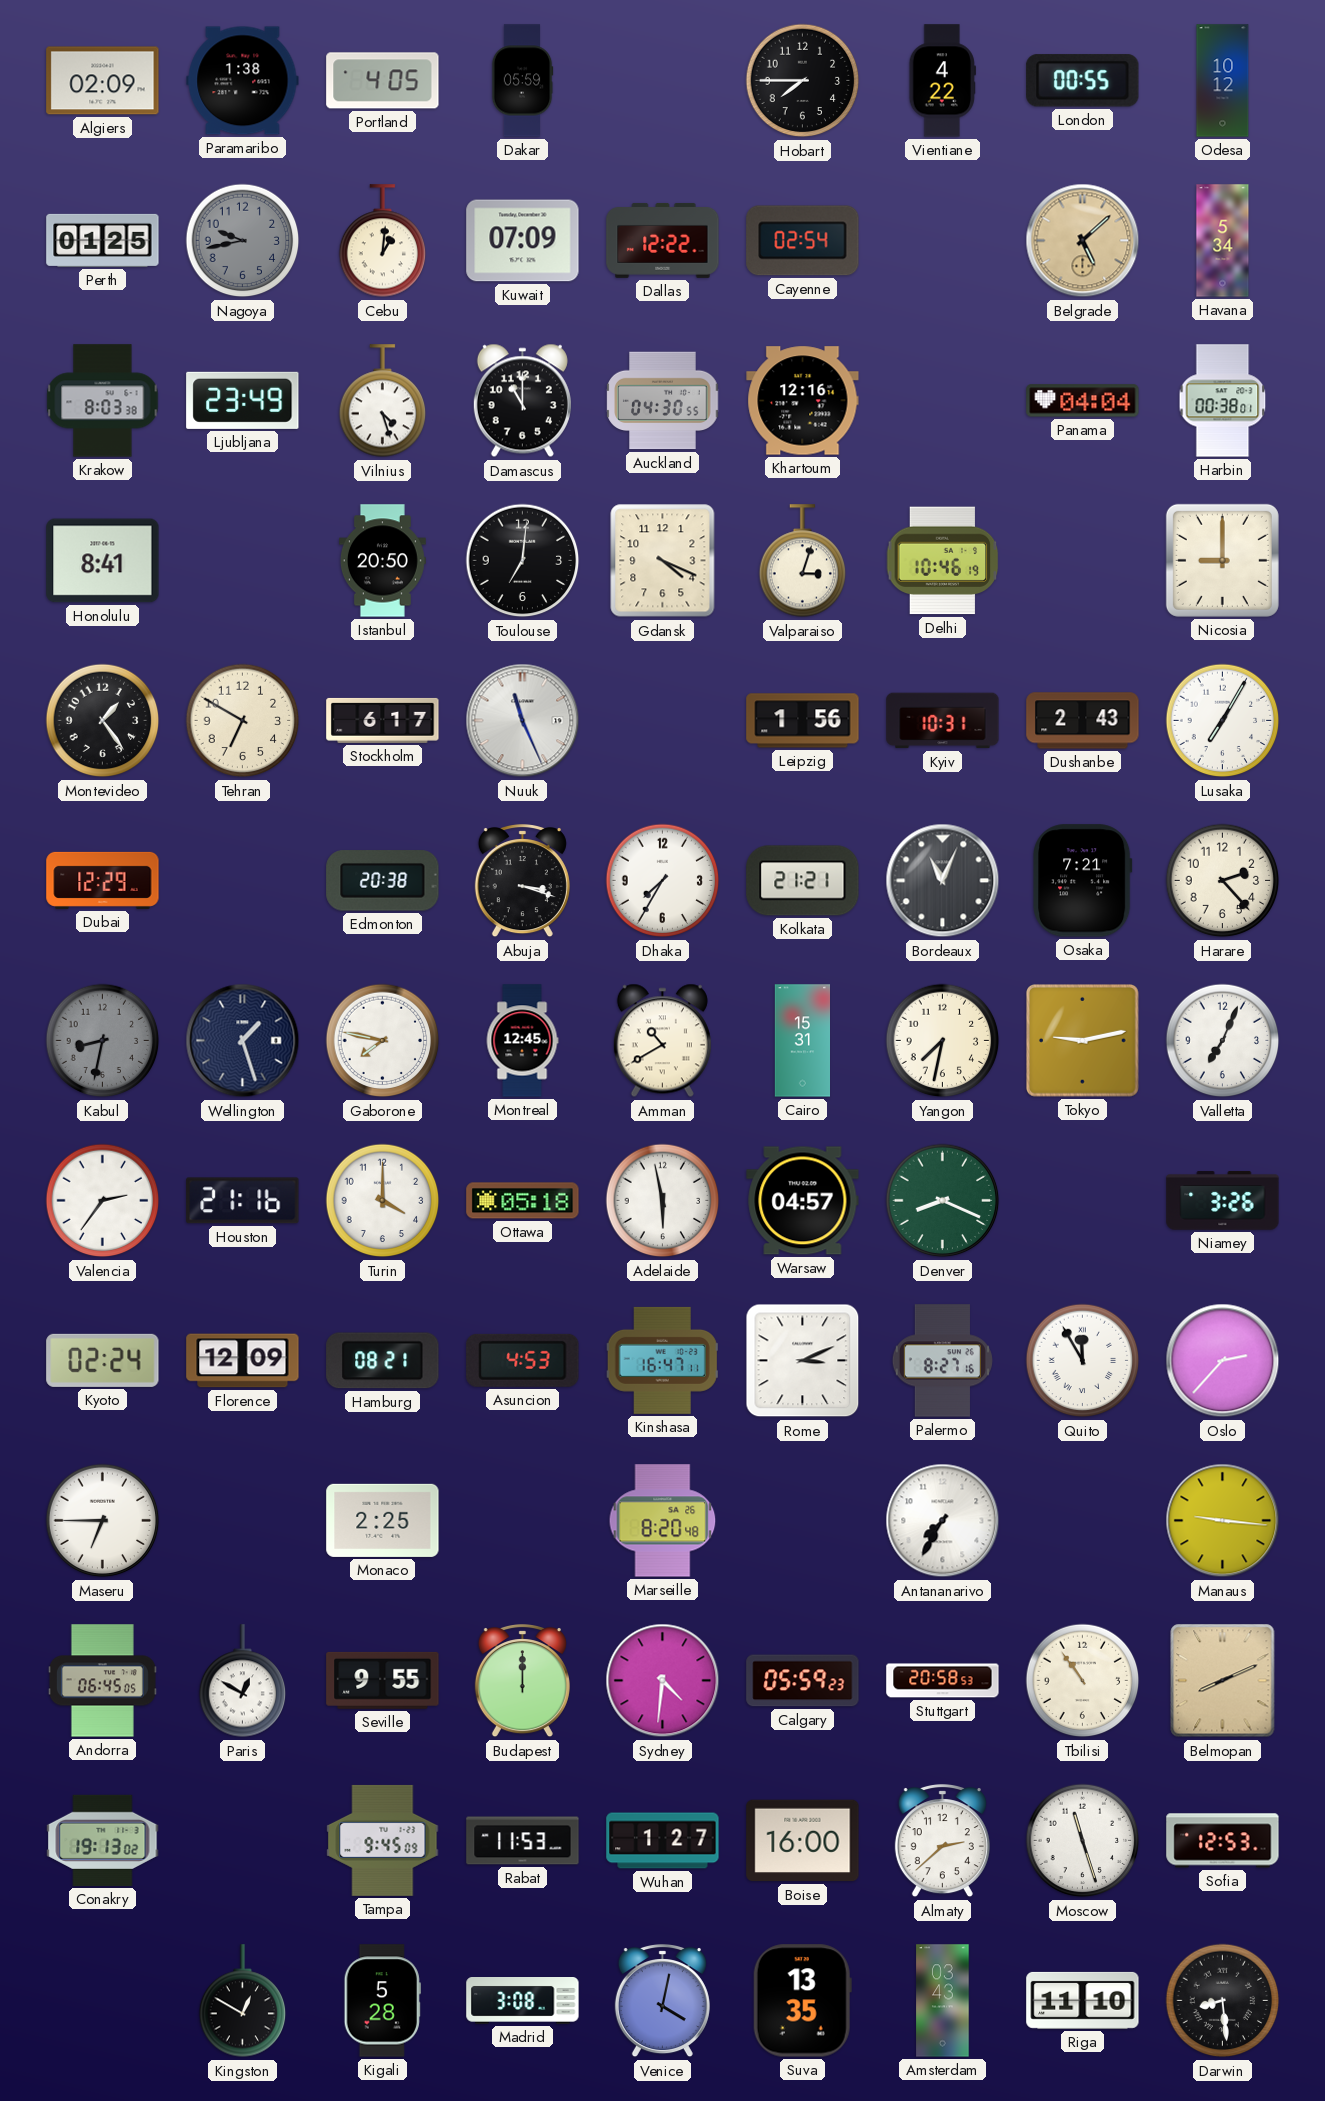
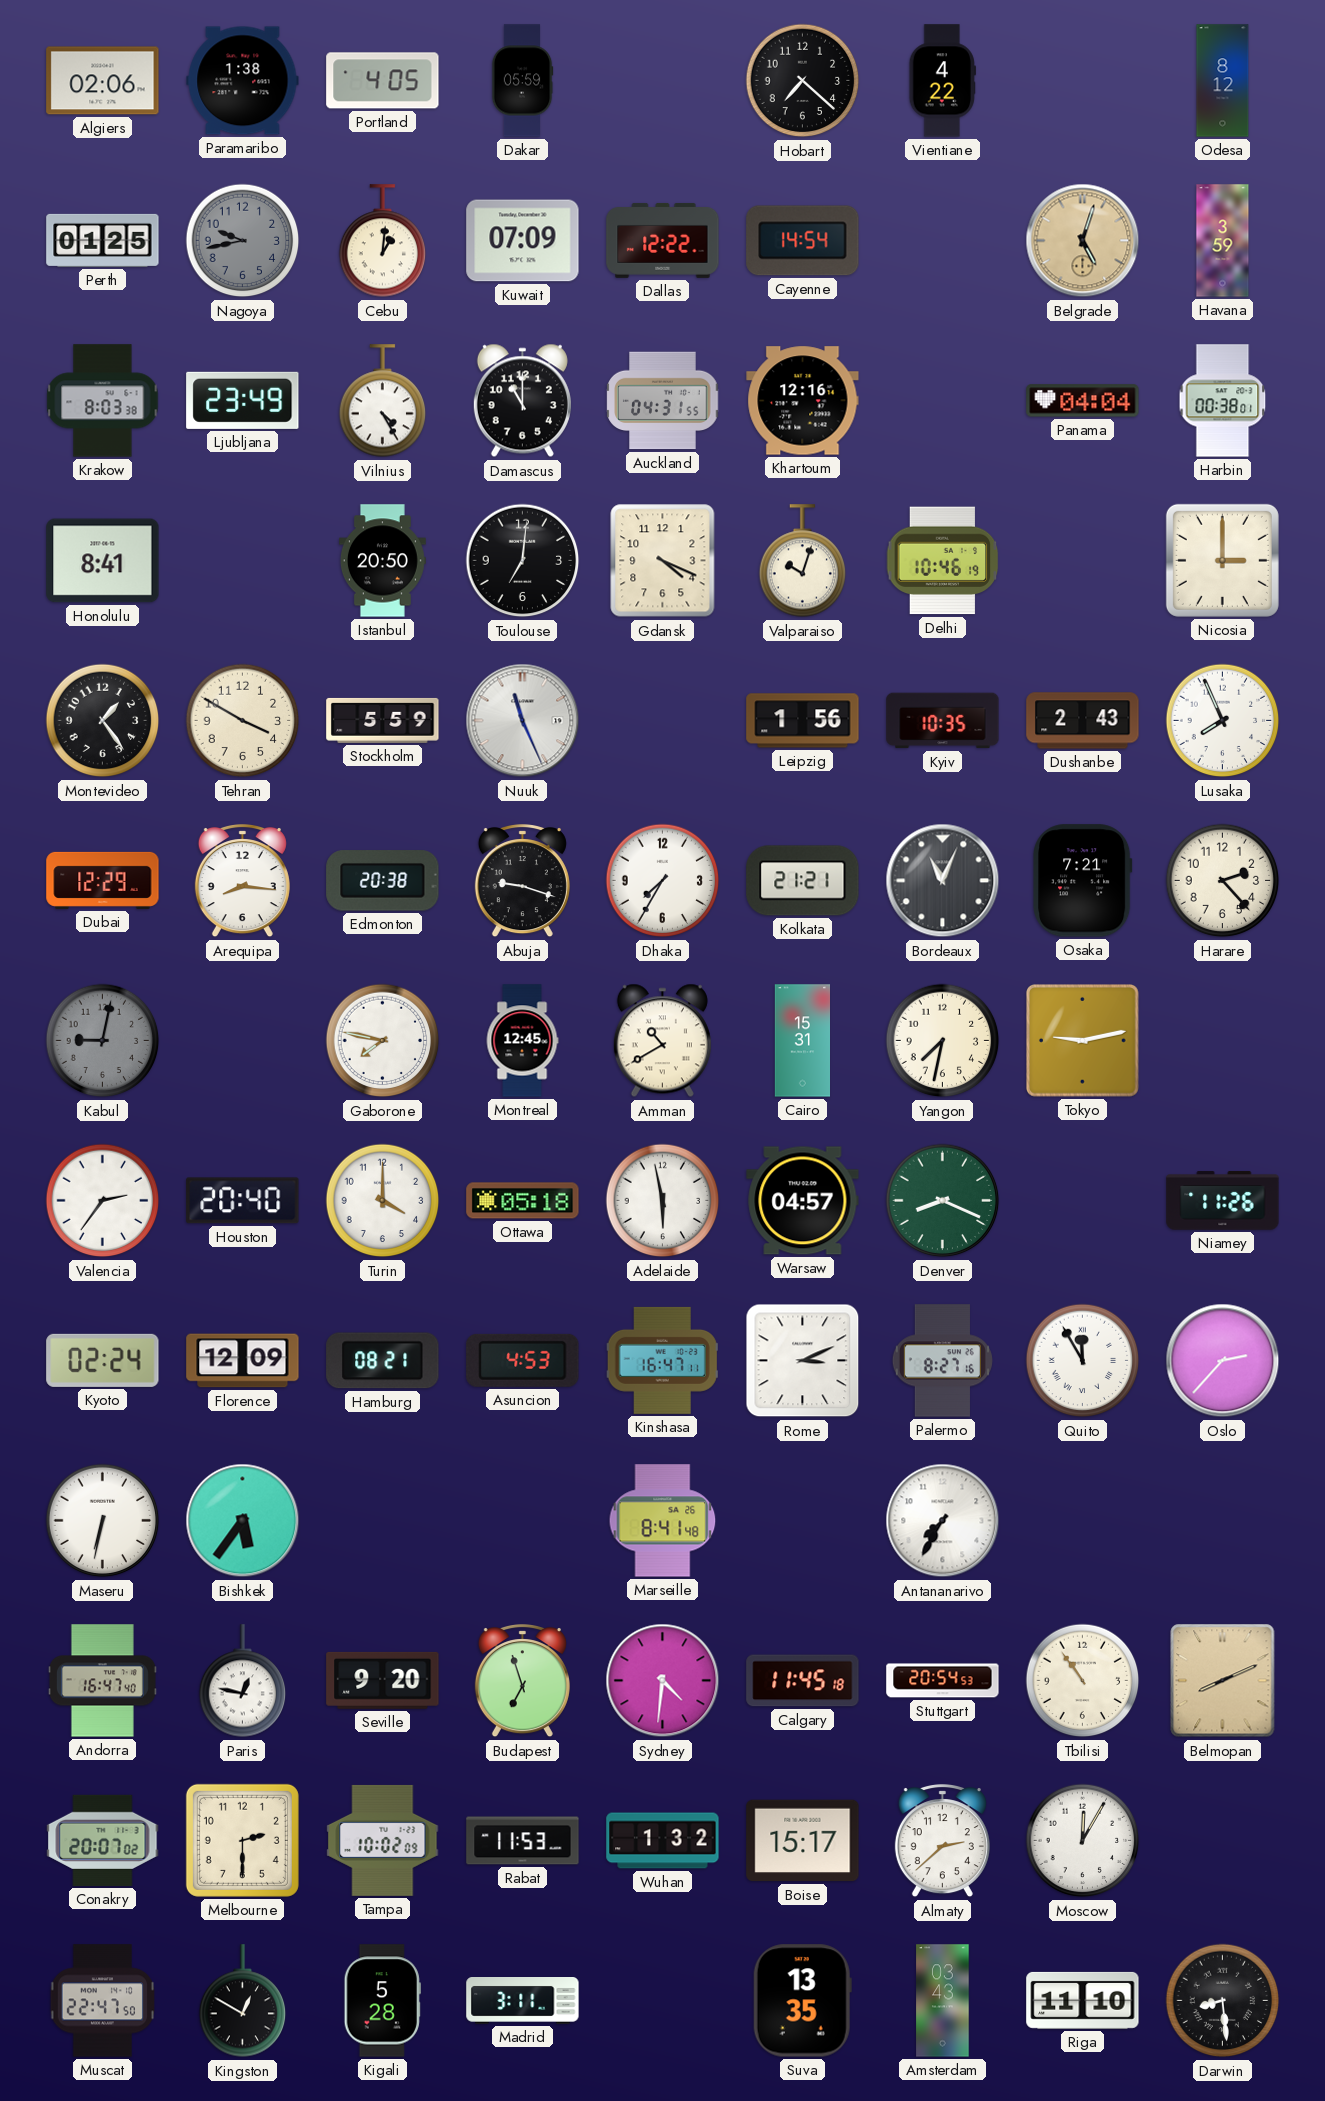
Algiers: 02:09 -> 02:06
Hobart: 7:45 -> 7:22
London: 00:55 -> none
Odesa: 10:12 -> 8:12
Cayenne: 02:54 -> 14:54
Belgrade: 5:08 -> 5:03
Havana: 5:34 -> 3:59
Vilnius: 4:27 -> 4:25
Auckland: 04:30 -> 04:31
Valparaiso: 3:03 -> 10:03
Nicosia: 9:00 -> 3:00
Tehran: 6:50 -> 3:50
Stockholm: 6:17 -> 5:59
Kyiv: 10:31 -> 10:35
Lusaka: 7:05 -> 7:56
Arequipa: none -> 8:16
Abuja: 3:18 -> 9:18
Kabul: 8:32 -> 9:02
Wellington: 1:27 -> none
Valletta: 7:04 -> none
Houston: 21:16 -> 20:40
Niamey: 3:26 -> 11:26
Maseru: 6:45 -> 6:32
Bishkek: none -> 5:36
Monaco: 2:25 -> none
Marseille: 8:20 -> 8:41
Manaus: 9:16 -> none
Andorra: 06:45 -> 16:47
Paris: 12:50 -> 12:47
Seville: 9:55 -> 9:20
Budapest: 12:00 -> 6:57
Calgary: 05:59 -> 11:45
Stuttgart: 20:58 -> 20:54
Conakry: 19:13 -> 20:07
Melbourne: none -> 2:30
Tampa: 9:45 -> 10:02
Wuhan: 1:27 -> 1:32
Boise: 16:00 -> 15:17
Moscow: 11:27 -> 12:05
Sofia: 12:53 -> none
Muscat: none -> 22:47
Madrid: 3:08 -> 3:11
Venice: 4:02 -> none
